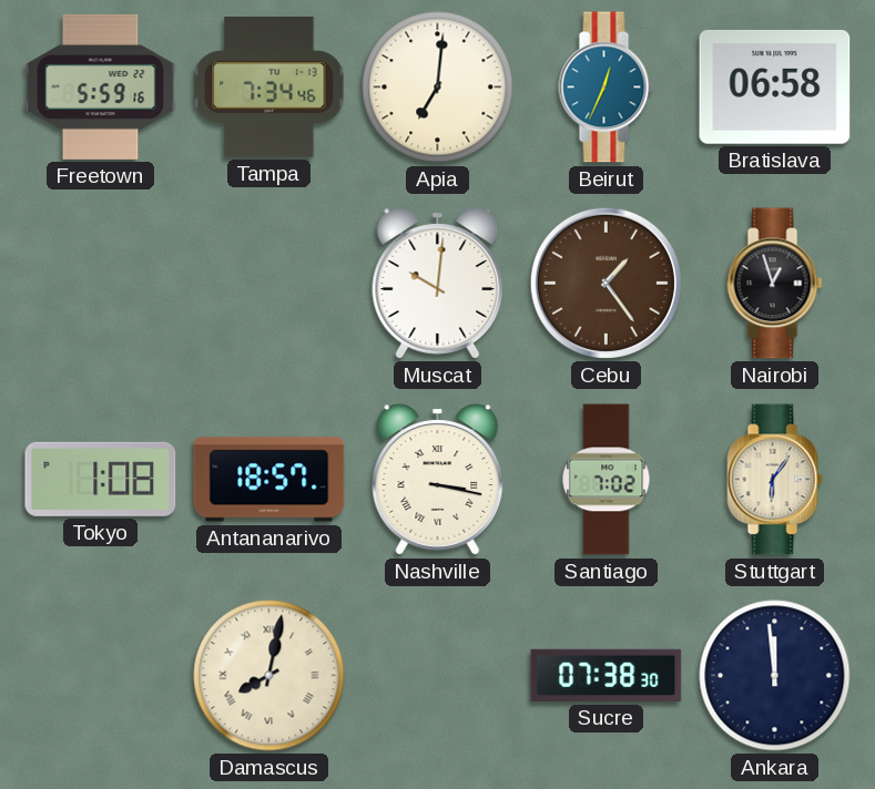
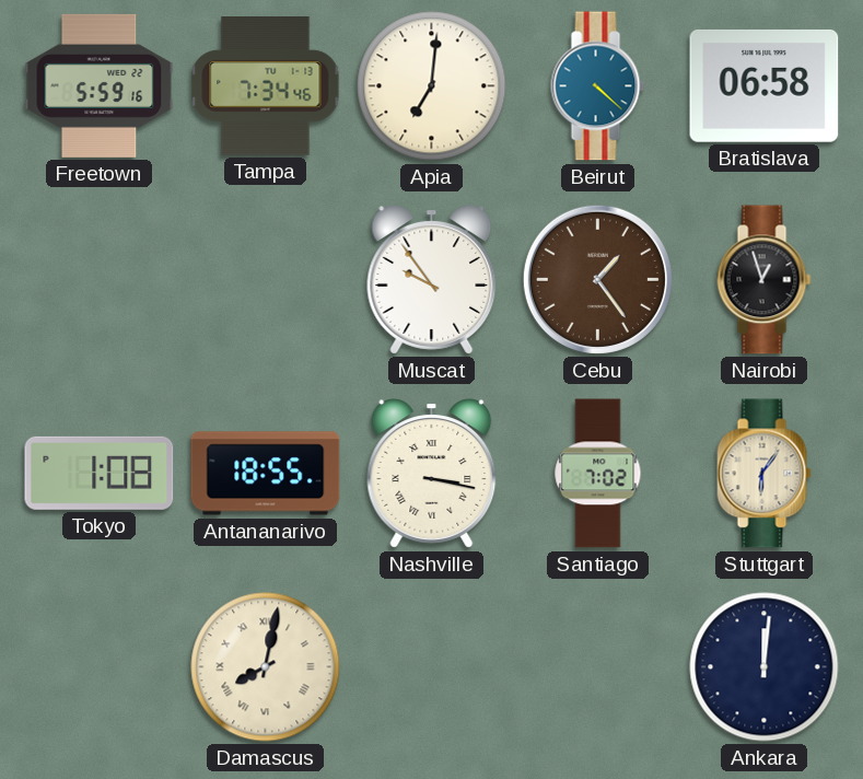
Beirut: 12:34 -> 4:22
Muscat: 10:01 -> 9:54
Antananarivo: 18:57 -> 18:55
Sucre: 07:38 -> none
Ankara: 11:59 -> 12:01
